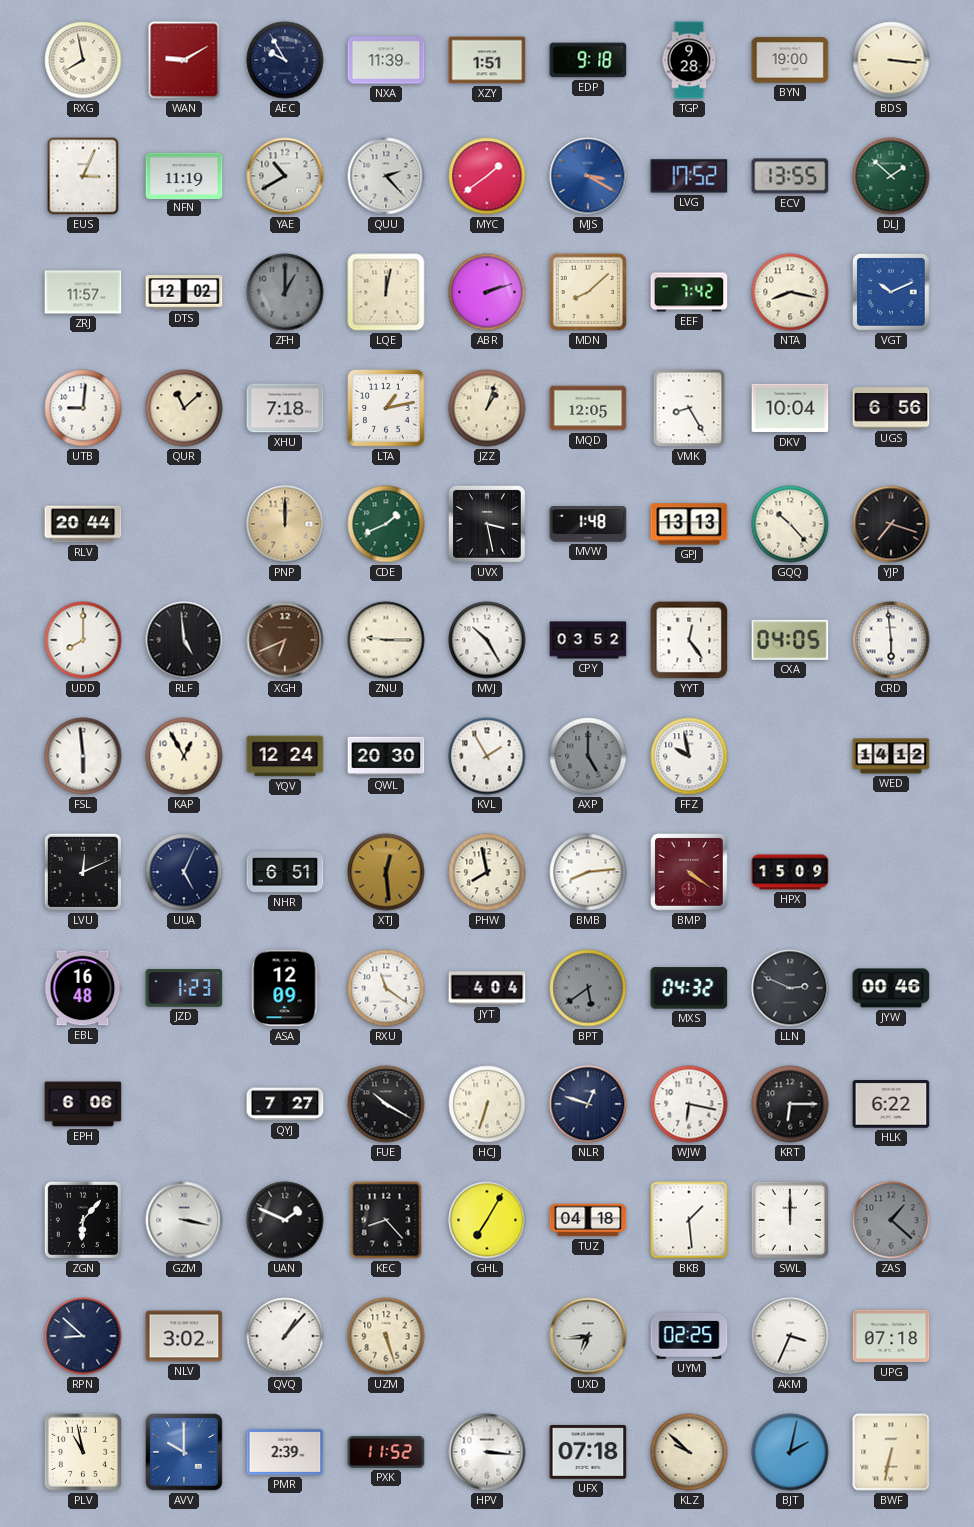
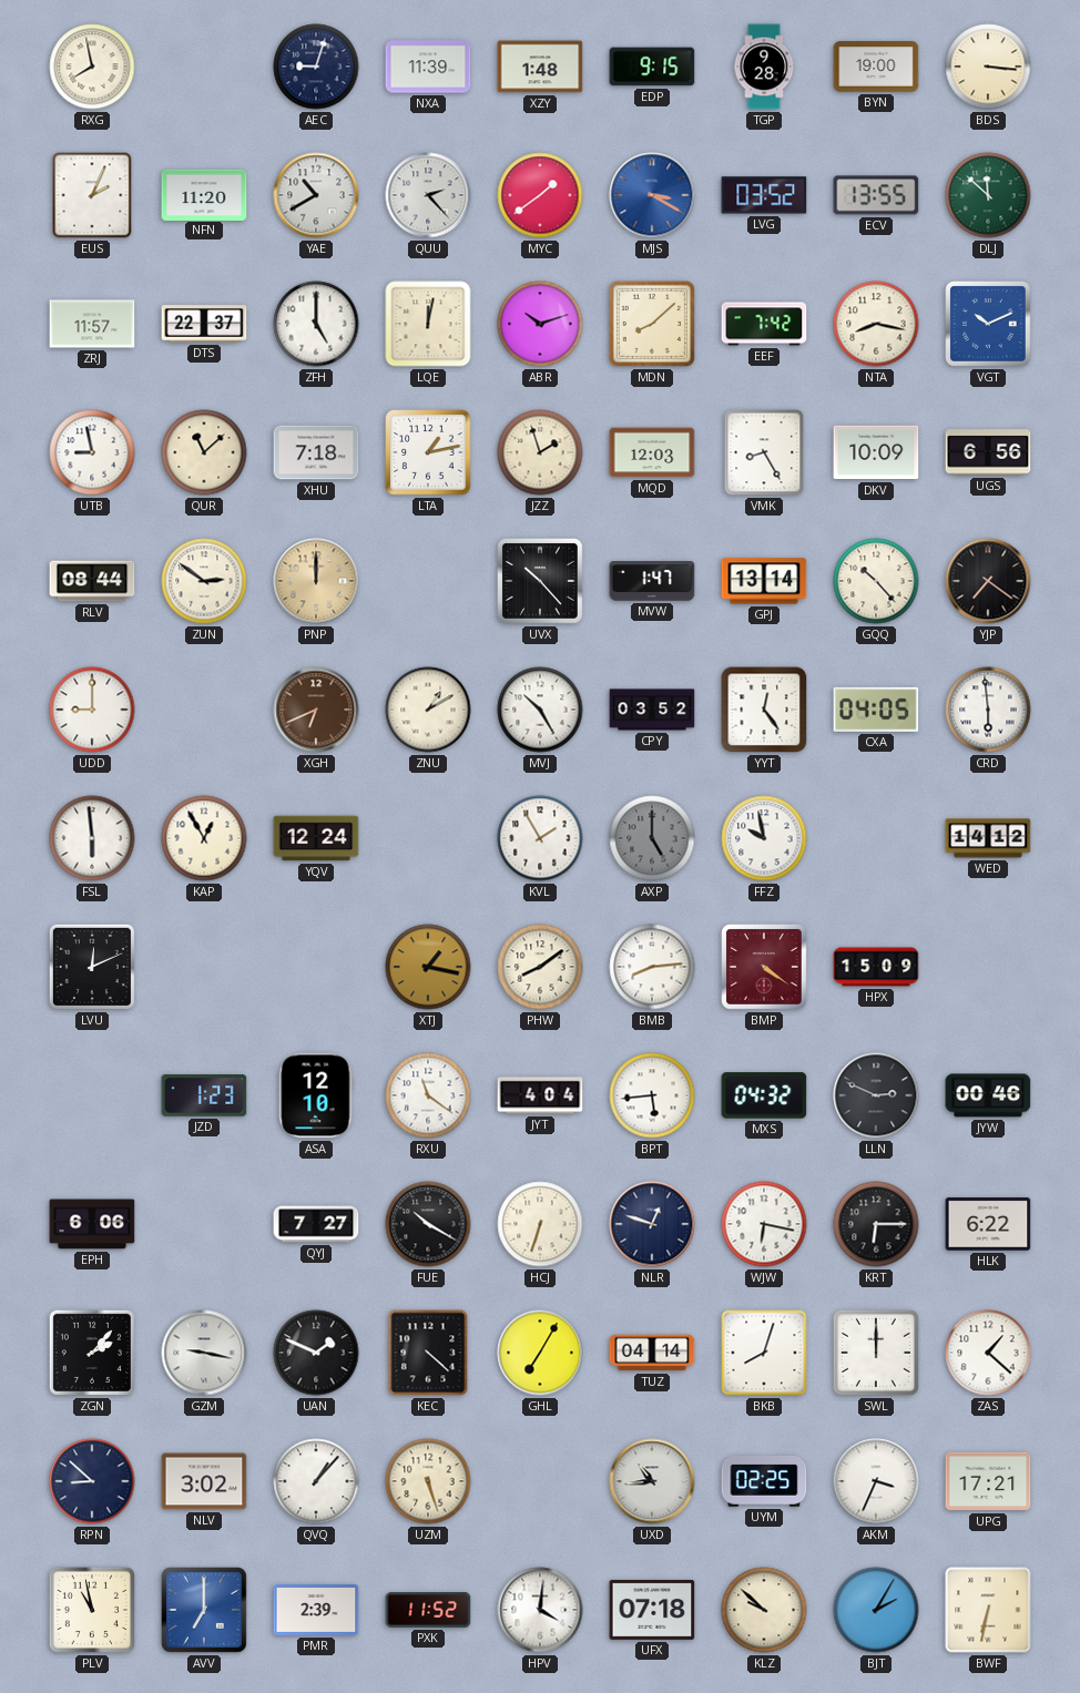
WAN: 9:10 -> none
AEC: 9:55 -> 9:03
XZY: 1:51 -> 1:48
EDP: 9:18 -> 9:15
EUS: 3:04 -> 2:04
NFN: 11:19 -> 11:20
LVG: 17:52 -> 03:52
DLJ: 1:52 -> 11:52
DTS: 12:02 -> 22:37
ZFH: 1:00 -> 5:00
ZFH dial: grey -> white
ABR: 2:12 -> 10:12
UTB: 9:01 -> 8:58
JZZ: 1:03 -> 1:57
MQD: 12:05 -> 12:03
DKV: 10:04 -> 10:09
RLV: 20:44 -> 08:44
ZUN: none -> 2:51
CDE: 1:41 -> none
UVX: 3:28 -> 10:23
MVW: 1:48 -> 1:47
GPJ: 13:13 -> 13:14
YJP: 7:18 -> 7:21
UDD: 8:00 -> 9:00
RLF: 4:59 -> none
ZNU: 9:15 -> 1:10
QWL: 20:30 -> none
UUA: 5:04 -> none
NHR: 6:51 -> none
XTJ: 12:29 -> 1:17
PHW: 7:58 -> 8:09
EBL: 16:48 -> none
ASA: 12:09 -> 12:10
BPT: 5:39 -> 5:44
BPT dial: grey -> white
ZGN: 6:07 -> 2:07
GZM: 3:17 -> 9:17
KEC: 8:23 -> 4:22
TUZ: 04:18 -> 04:14
BKB: 1:29 -> 8:03
ZAS dial: grey -> white
UXD: 6:44 -> 10:44
UPG: 07:18 -> 17:21
AVV: 10:00 -> 7:00
HPV: 3:16 -> 4:01
BJT: 2:02 -> 2:05
